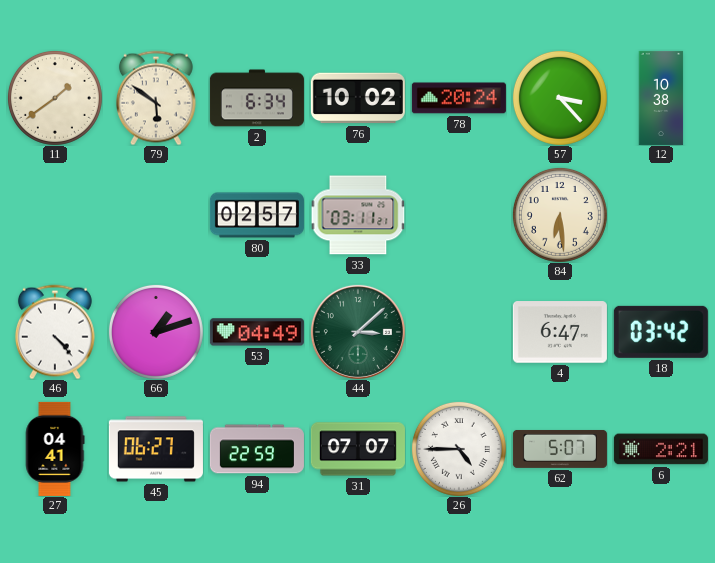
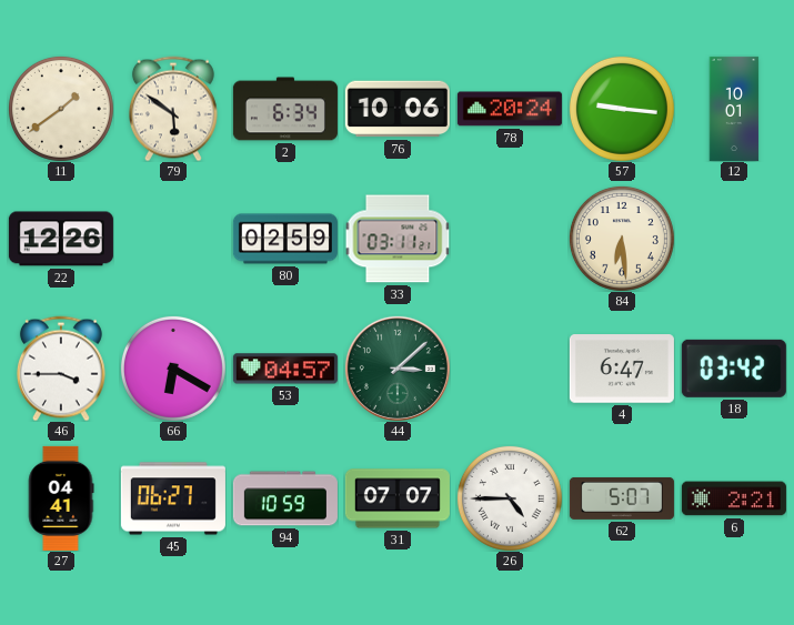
76: 10:02 -> 10:06
57: 3:23 -> 9:16
12: 10:38 -> 10:01
22: none -> 12:26
80: 02:57 -> 02:59
46: 4:23 -> 3:45
66: 1:12 -> 6:20
53: 04:49 -> 04:57
94: 22:59 -> 10:59
